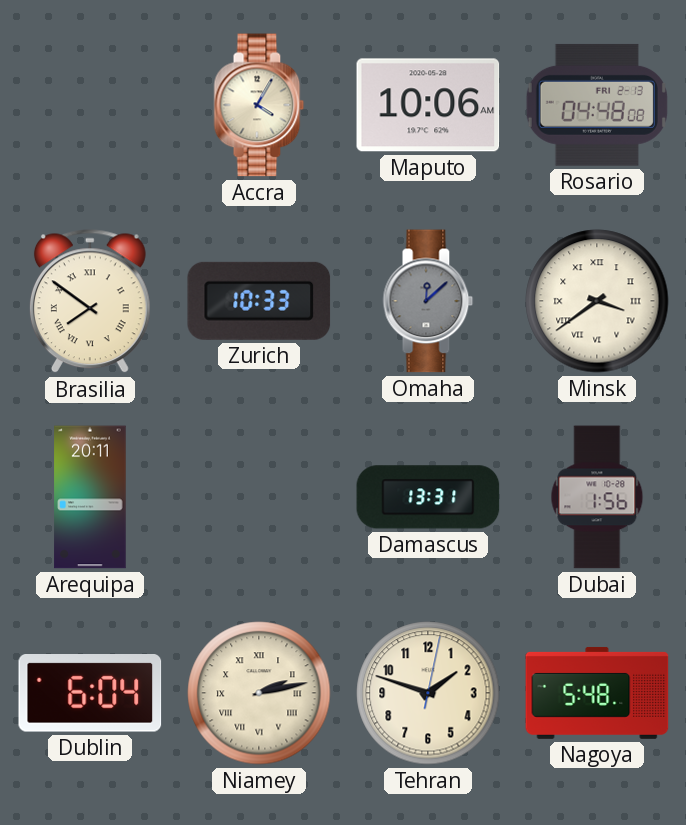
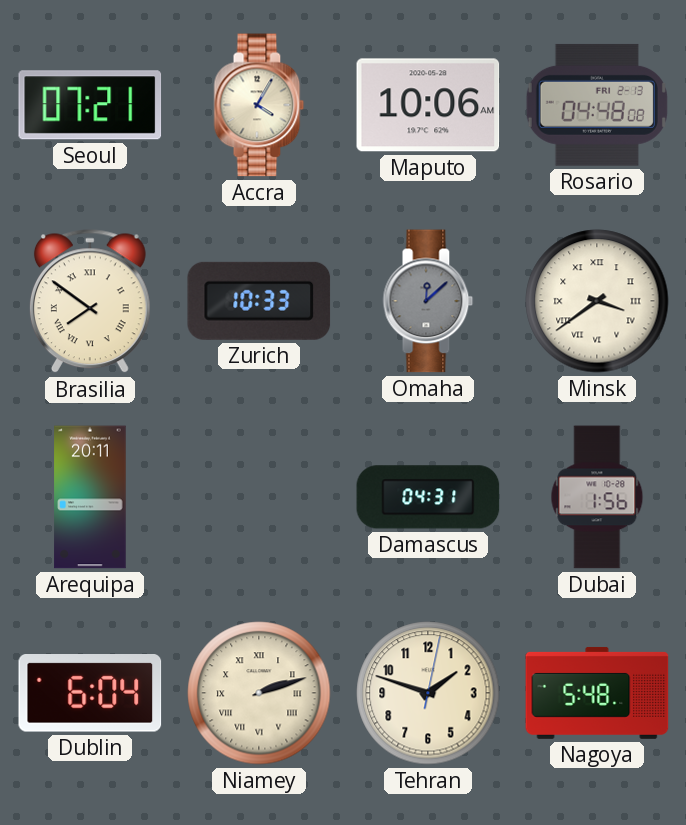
Seoul: none -> 07:21
Damascus: 13:31 -> 04:31
Niamey: 2:13 -> 2:12
